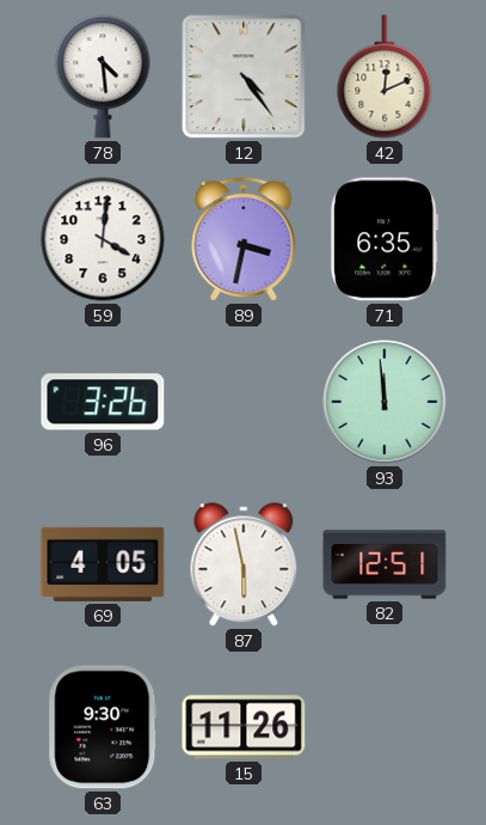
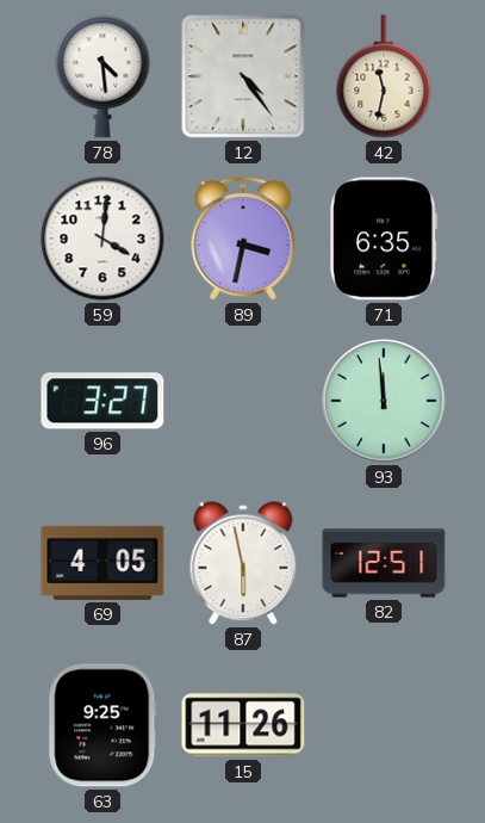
42: 12:11 -> 11:32
96: 3:26 -> 3:27
63: 9:30 -> 9:25
